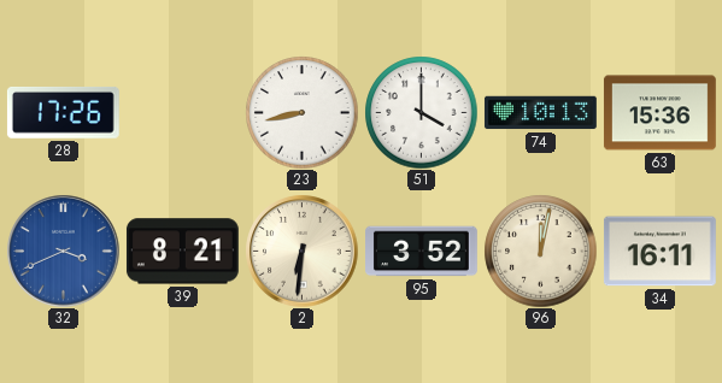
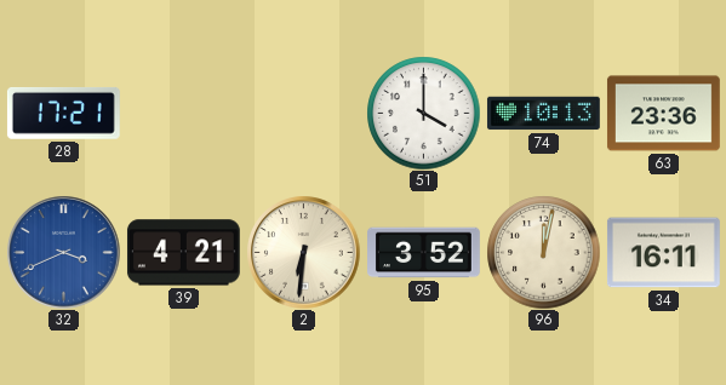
28: 17:26 -> 17:21
23: 8:43 -> none
63: 15:36 -> 23:36
39: 8:21 -> 4:21
